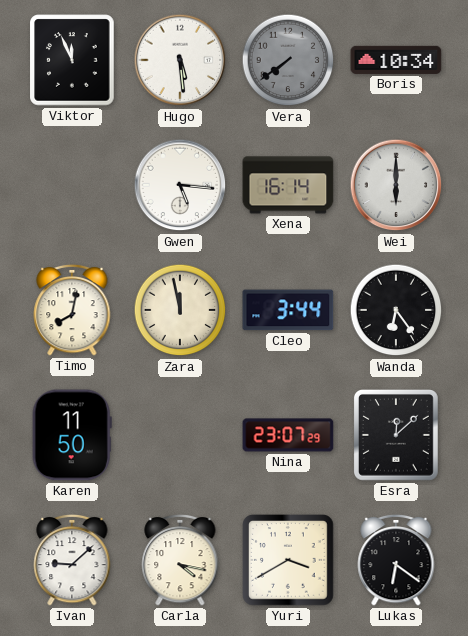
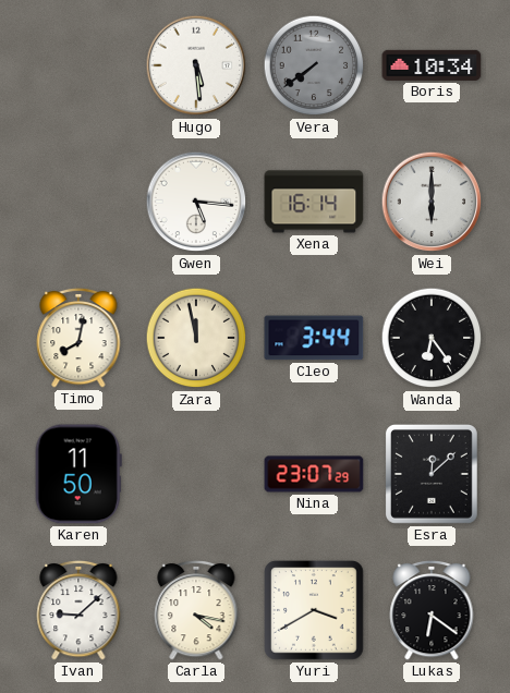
Viktor: 11:56 -> none
